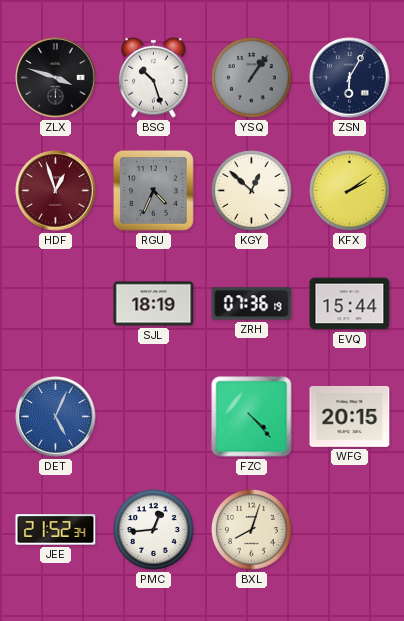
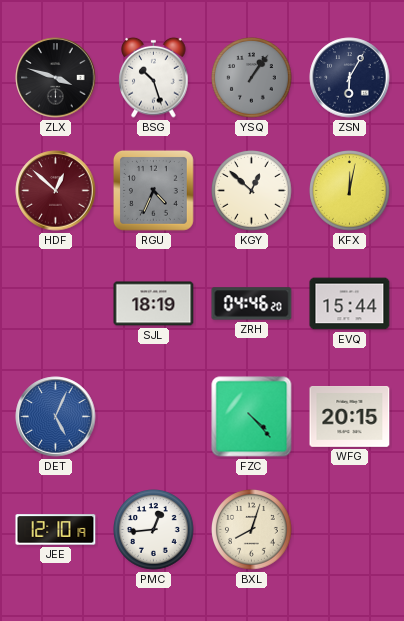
HDF: 12:57 -> 12:52
KFX: 2:09 -> 12:02
ZRH: 07:36 -> 04:46
JEE: 21:52 -> 12:10
